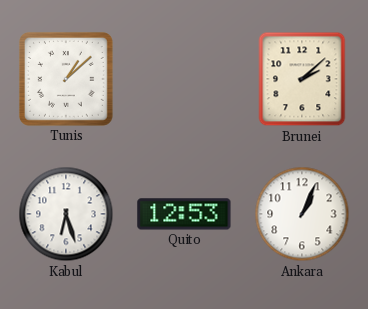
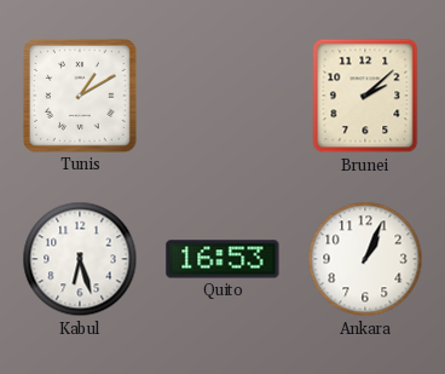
Tunis: 1:08 -> 1:10
Quito: 12:53 -> 16:53
